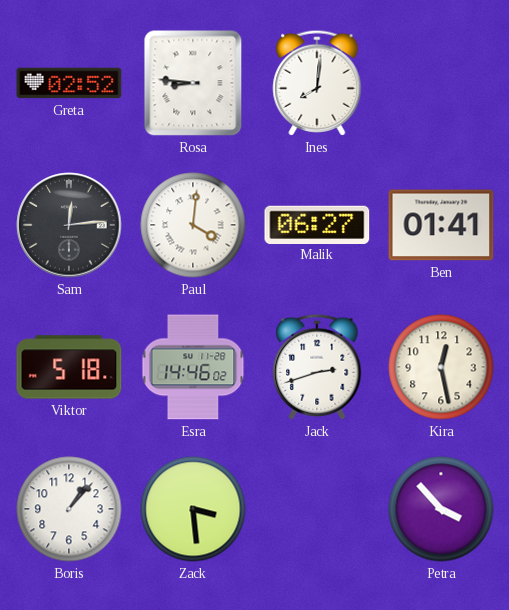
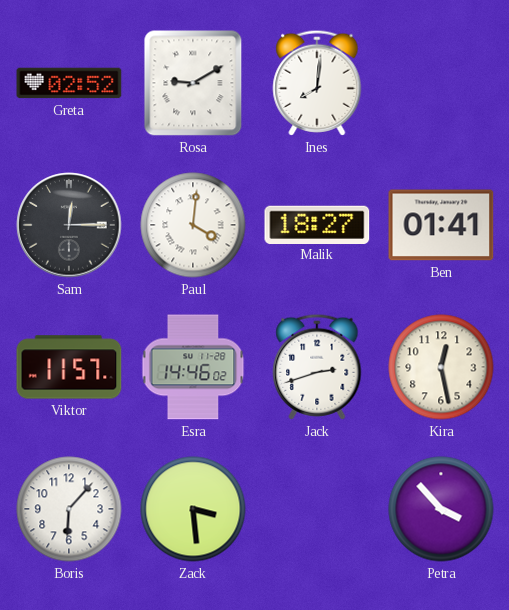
Rosa: 8:46 -> 9:10
Sam: 12:14 -> 12:15
Malik: 06:27 -> 18:27
Viktor: 5:18 -> 11:57
Boris: 1:07 -> 6:07
